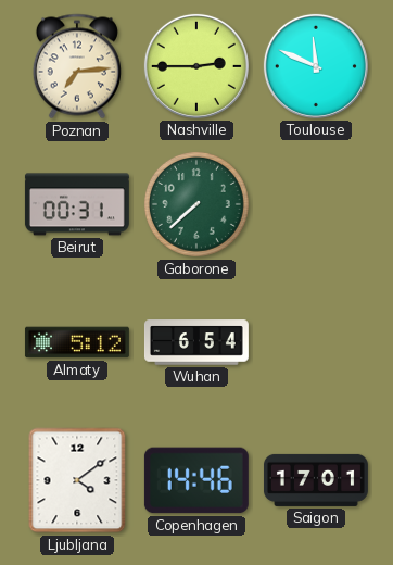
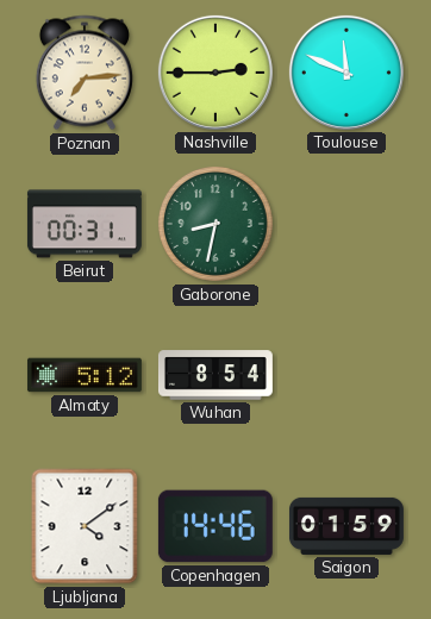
Gaborone: 7:38 -> 8:32
Wuhan: 6:54 -> 8:54
Saigon: 17:01 -> 01:59
